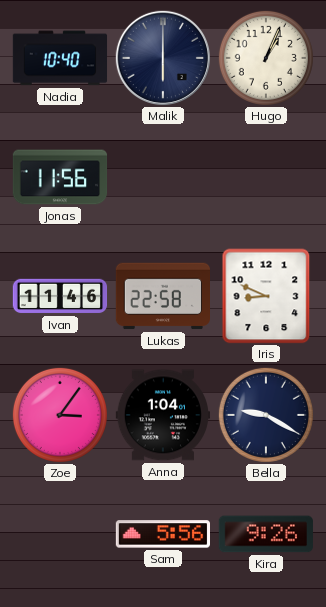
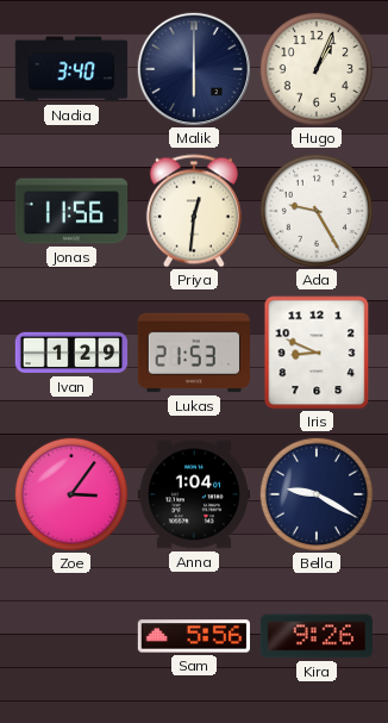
Nadia: 10:40 -> 3:40
Priya: none -> 12:31
Ada: none -> 9:25
Ivan: 11:46 -> 1:29
Lukas: 22:58 -> 21:53
